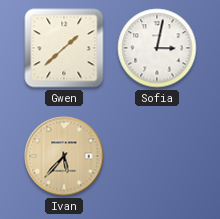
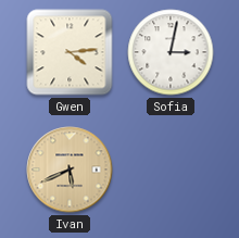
Gwen: 1:38 -> 4:14
Ivan: 5:37 -> 5:41
